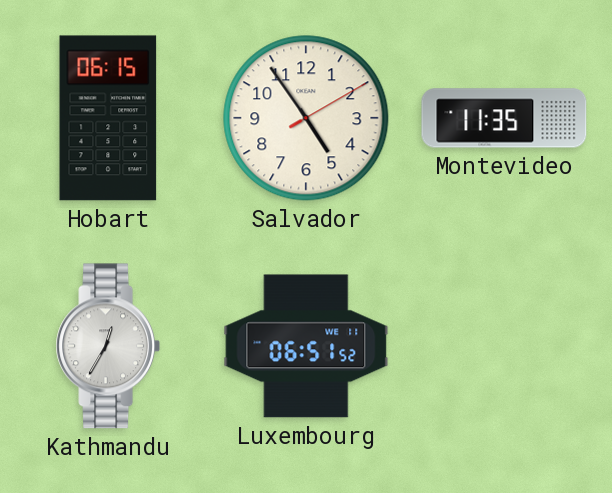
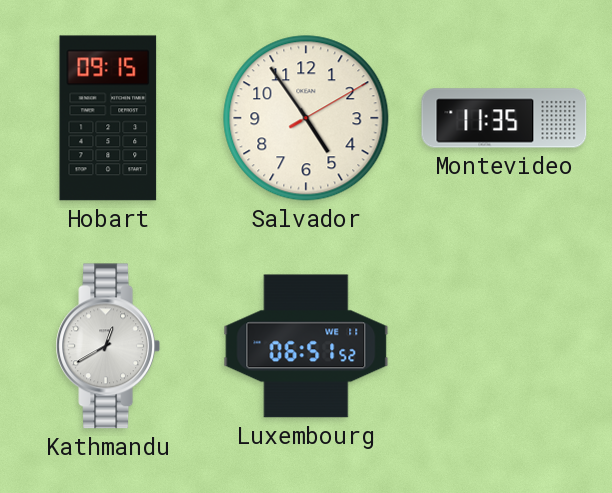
Hobart: 06:15 -> 09:15
Kathmandu: 12:35 -> 12:40
